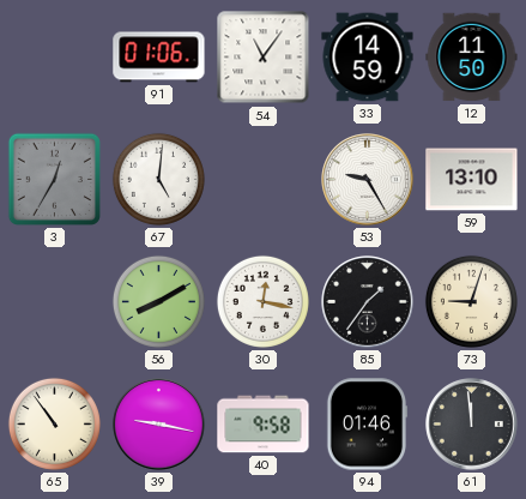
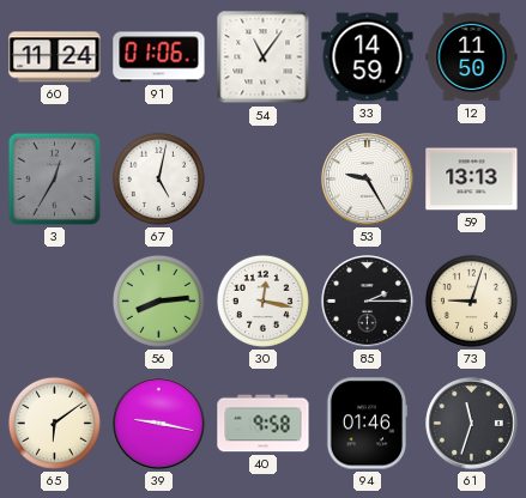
60: none -> 11:24
67: 5:01 -> 5:02
59: 13:10 -> 13:13
56: 8:10 -> 8:14
85: 1:36 -> 2:15
65: 10:54 -> 6:09
61: 11:59 -> 11:33
